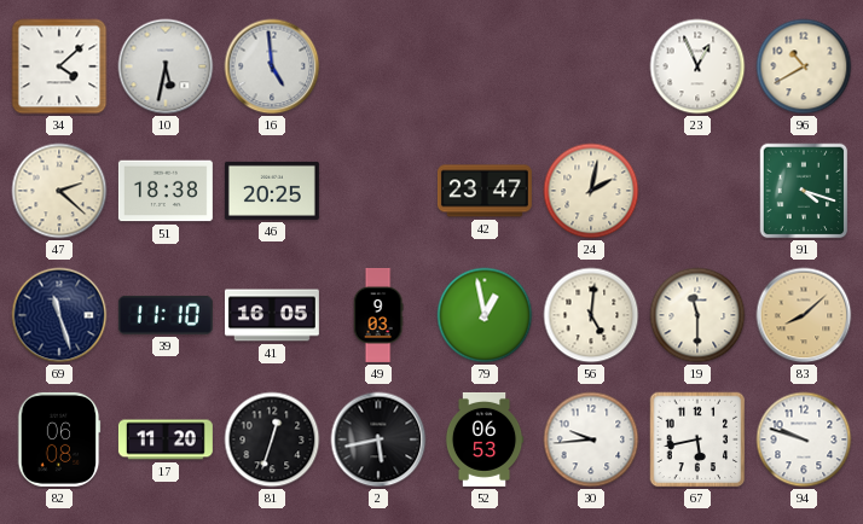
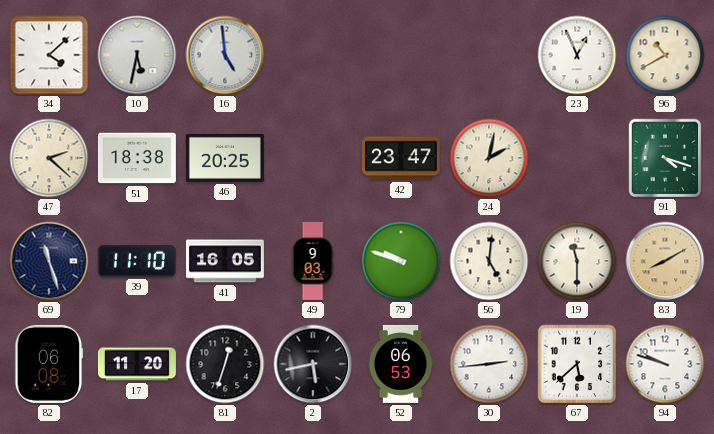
79: 12:58 -> 9:48
83: 8:08 -> 8:10
30: 9:44 -> 2:44
67: 5:43 -> 5:38
